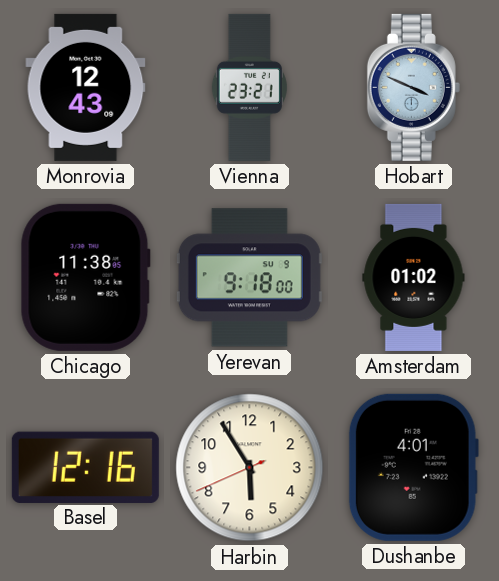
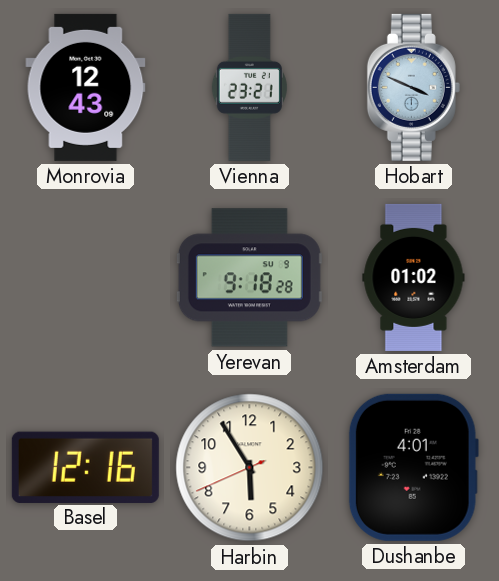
Chicago: 11:38 -> none
Yerevan: 9:18:00 -> 9:18:28
